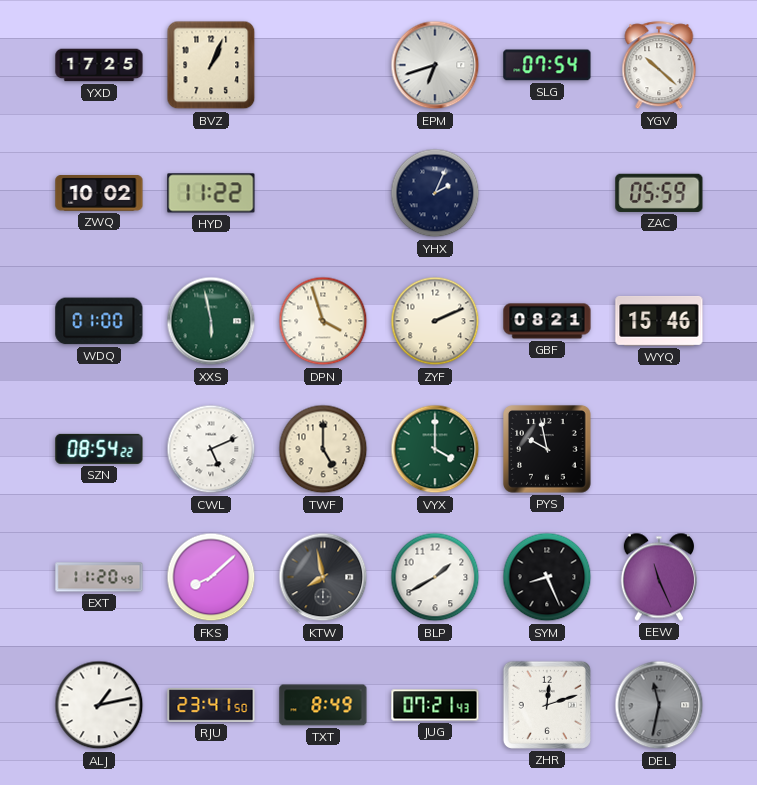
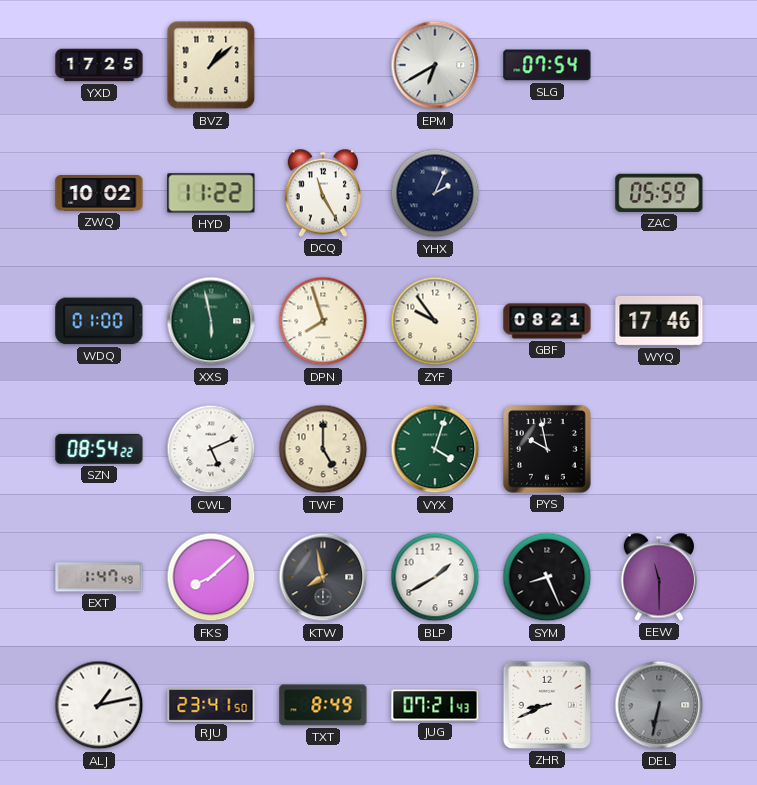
BVZ: 1:04 -> 1:08
EPM: 6:42 -> 6:40
YGV: 10:22 -> none
DCQ: none -> 11:25
DPN: 3:57 -> 7:57
ZYF: 2:11 -> 9:54
WYQ: 15:46 -> 17:46
VYX: 4:00 -> 4:03
EXT: 11:20 -> 1:47
EEW: 11:26 -> 11:30
ZHR: 12:12 -> 8:41
DEL: 11:32 -> 6:32
